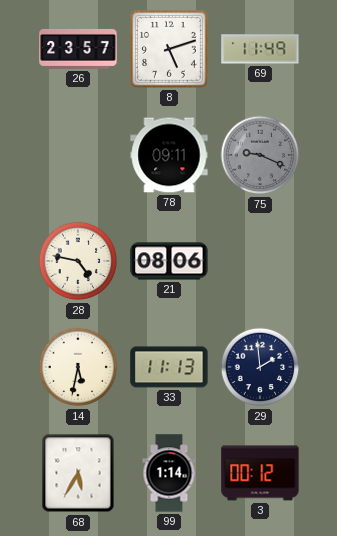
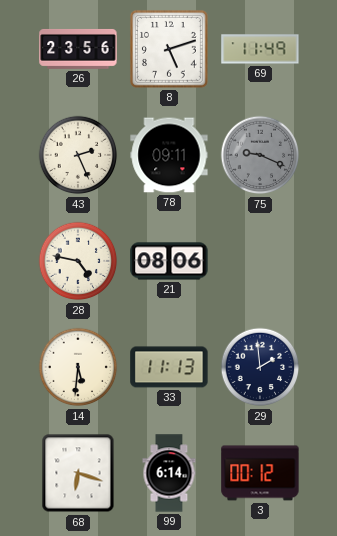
26: 23:57 -> 23:56
43: none -> 2:26
14: 5:32 -> 5:31
68: 5:35 -> 6:18
99: 1:14 -> 6:14
